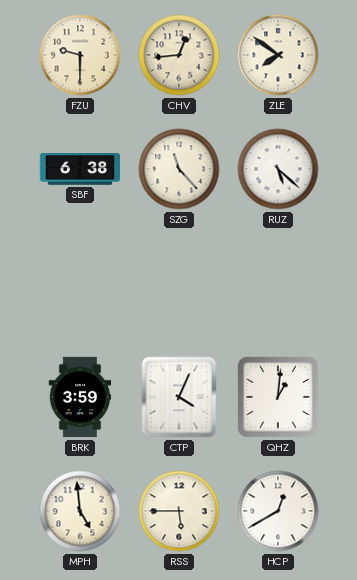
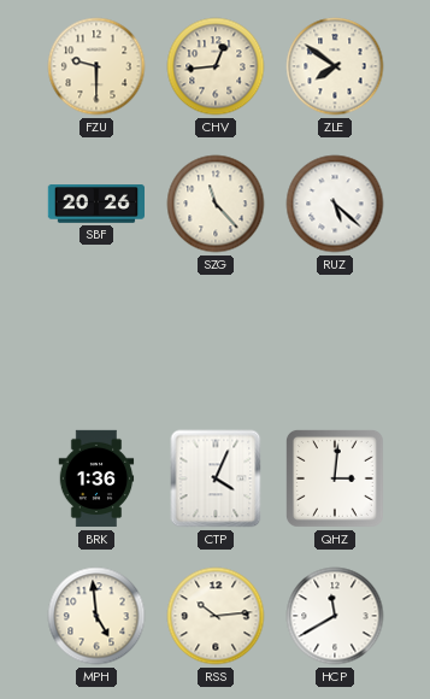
SBF: 6:38 -> 20:26
BRK: 3:59 -> 1:36
QHZ: 1:01 -> 3:01
RSS: 5:45 -> 10:14
HCP: 12:40 -> 11:40
